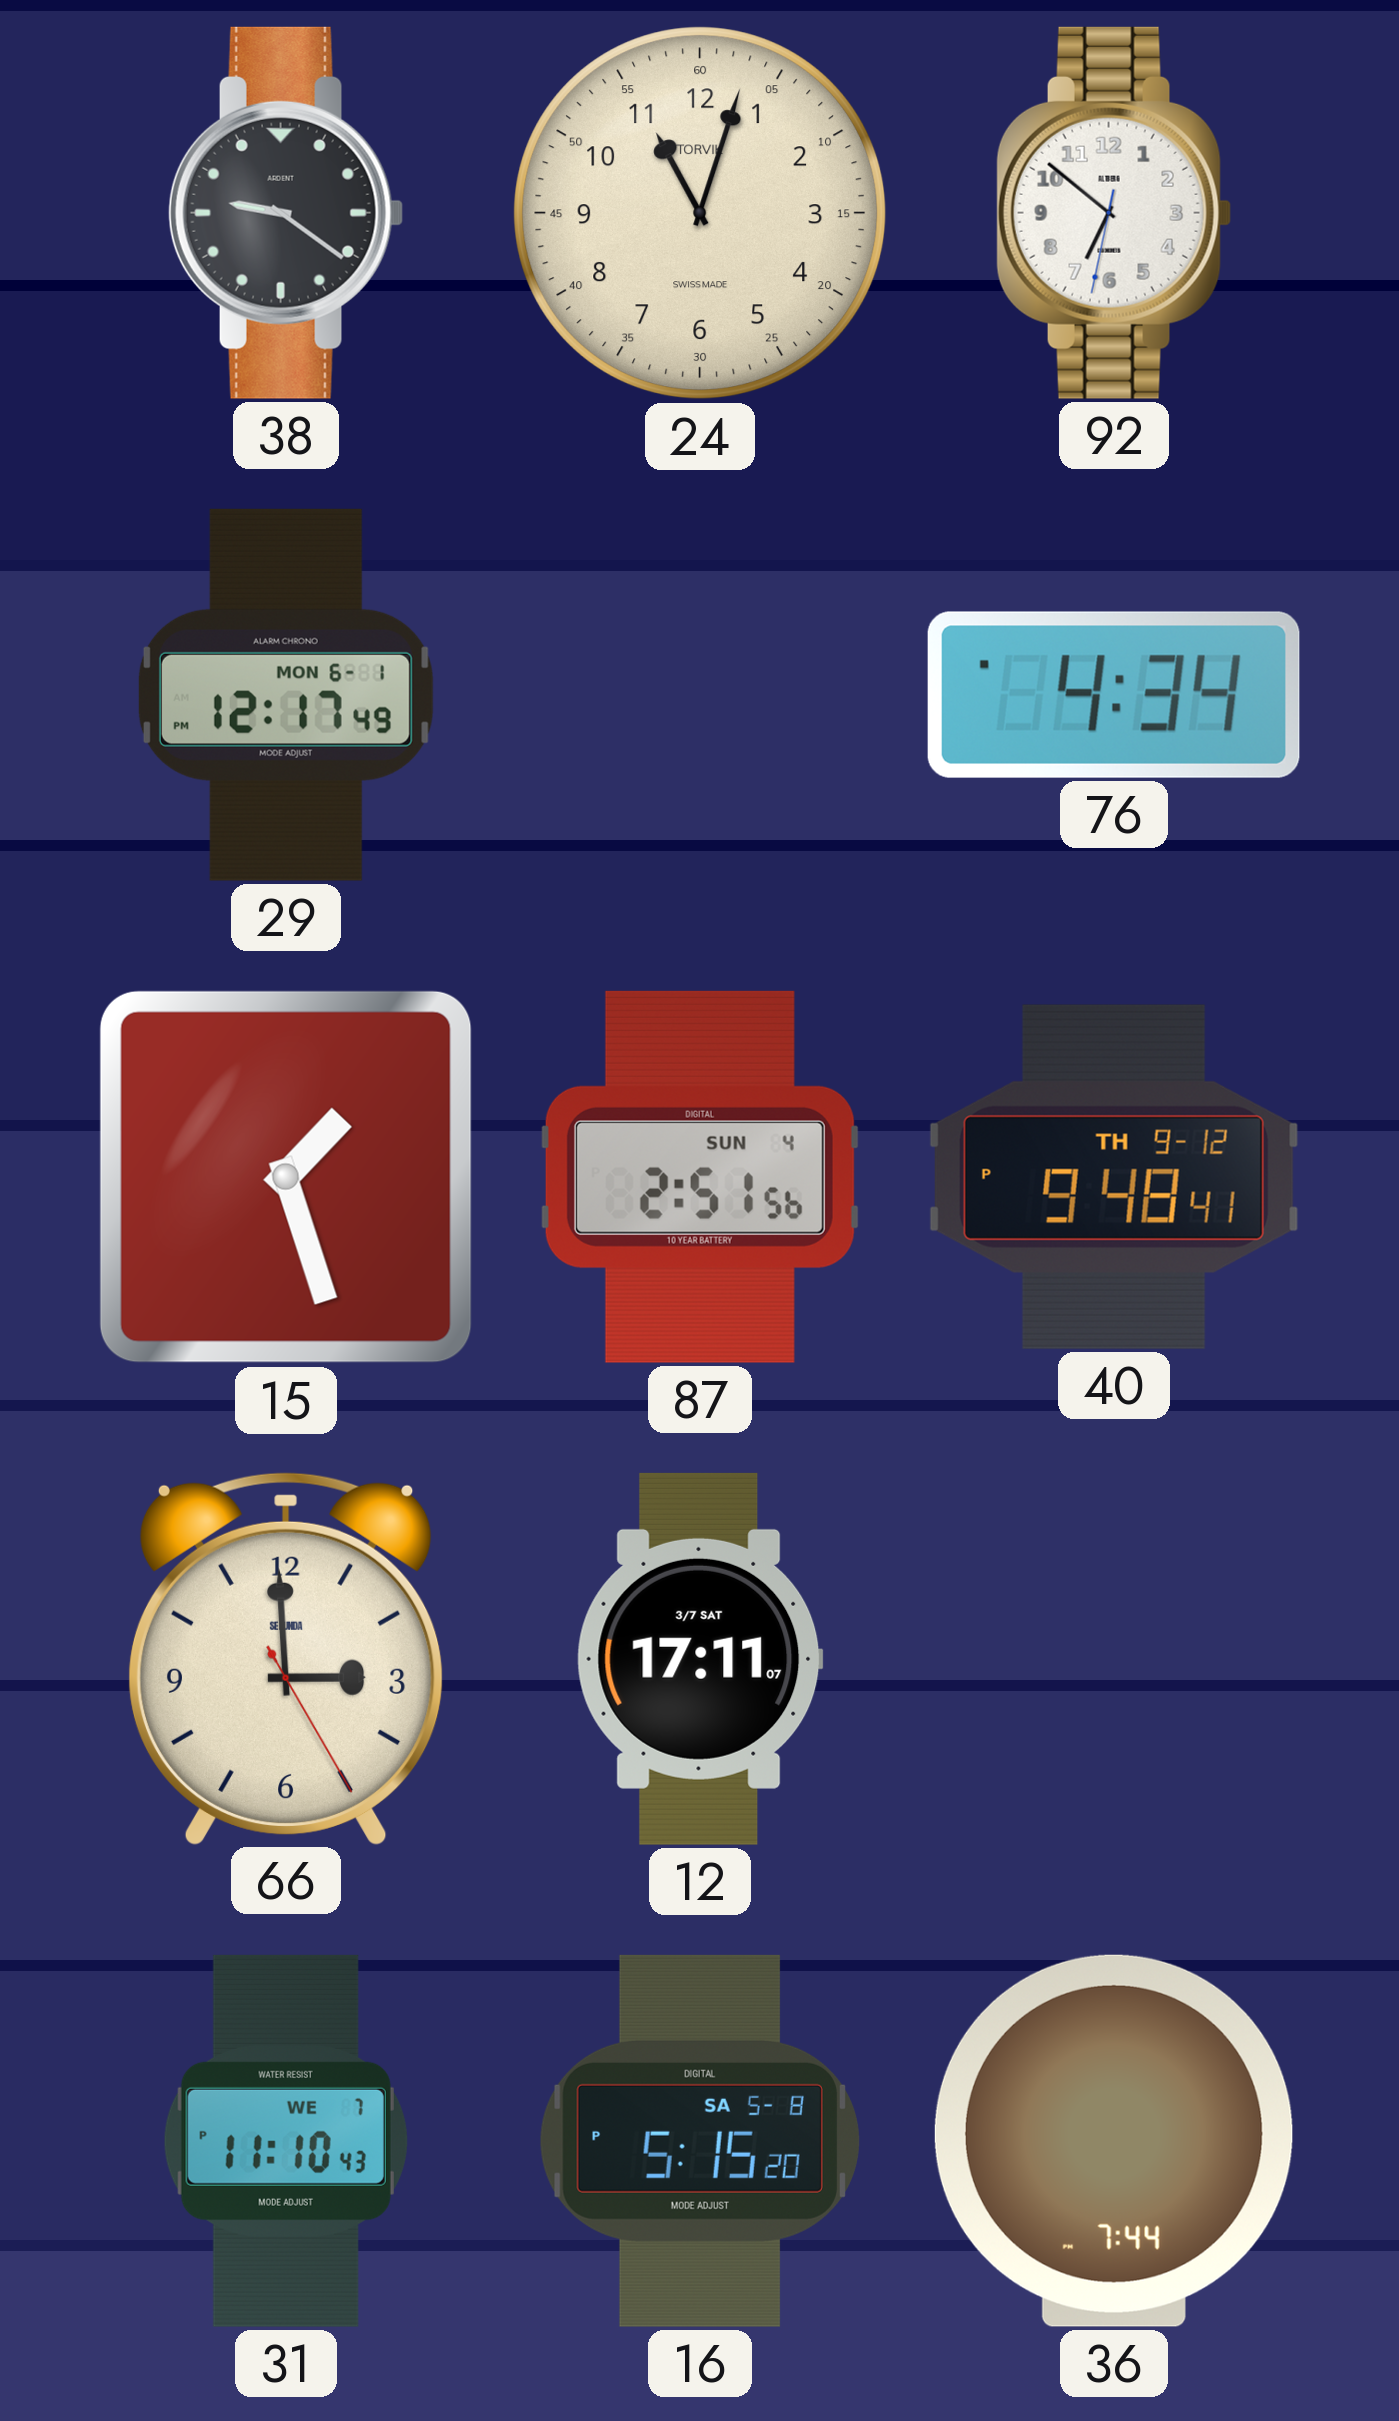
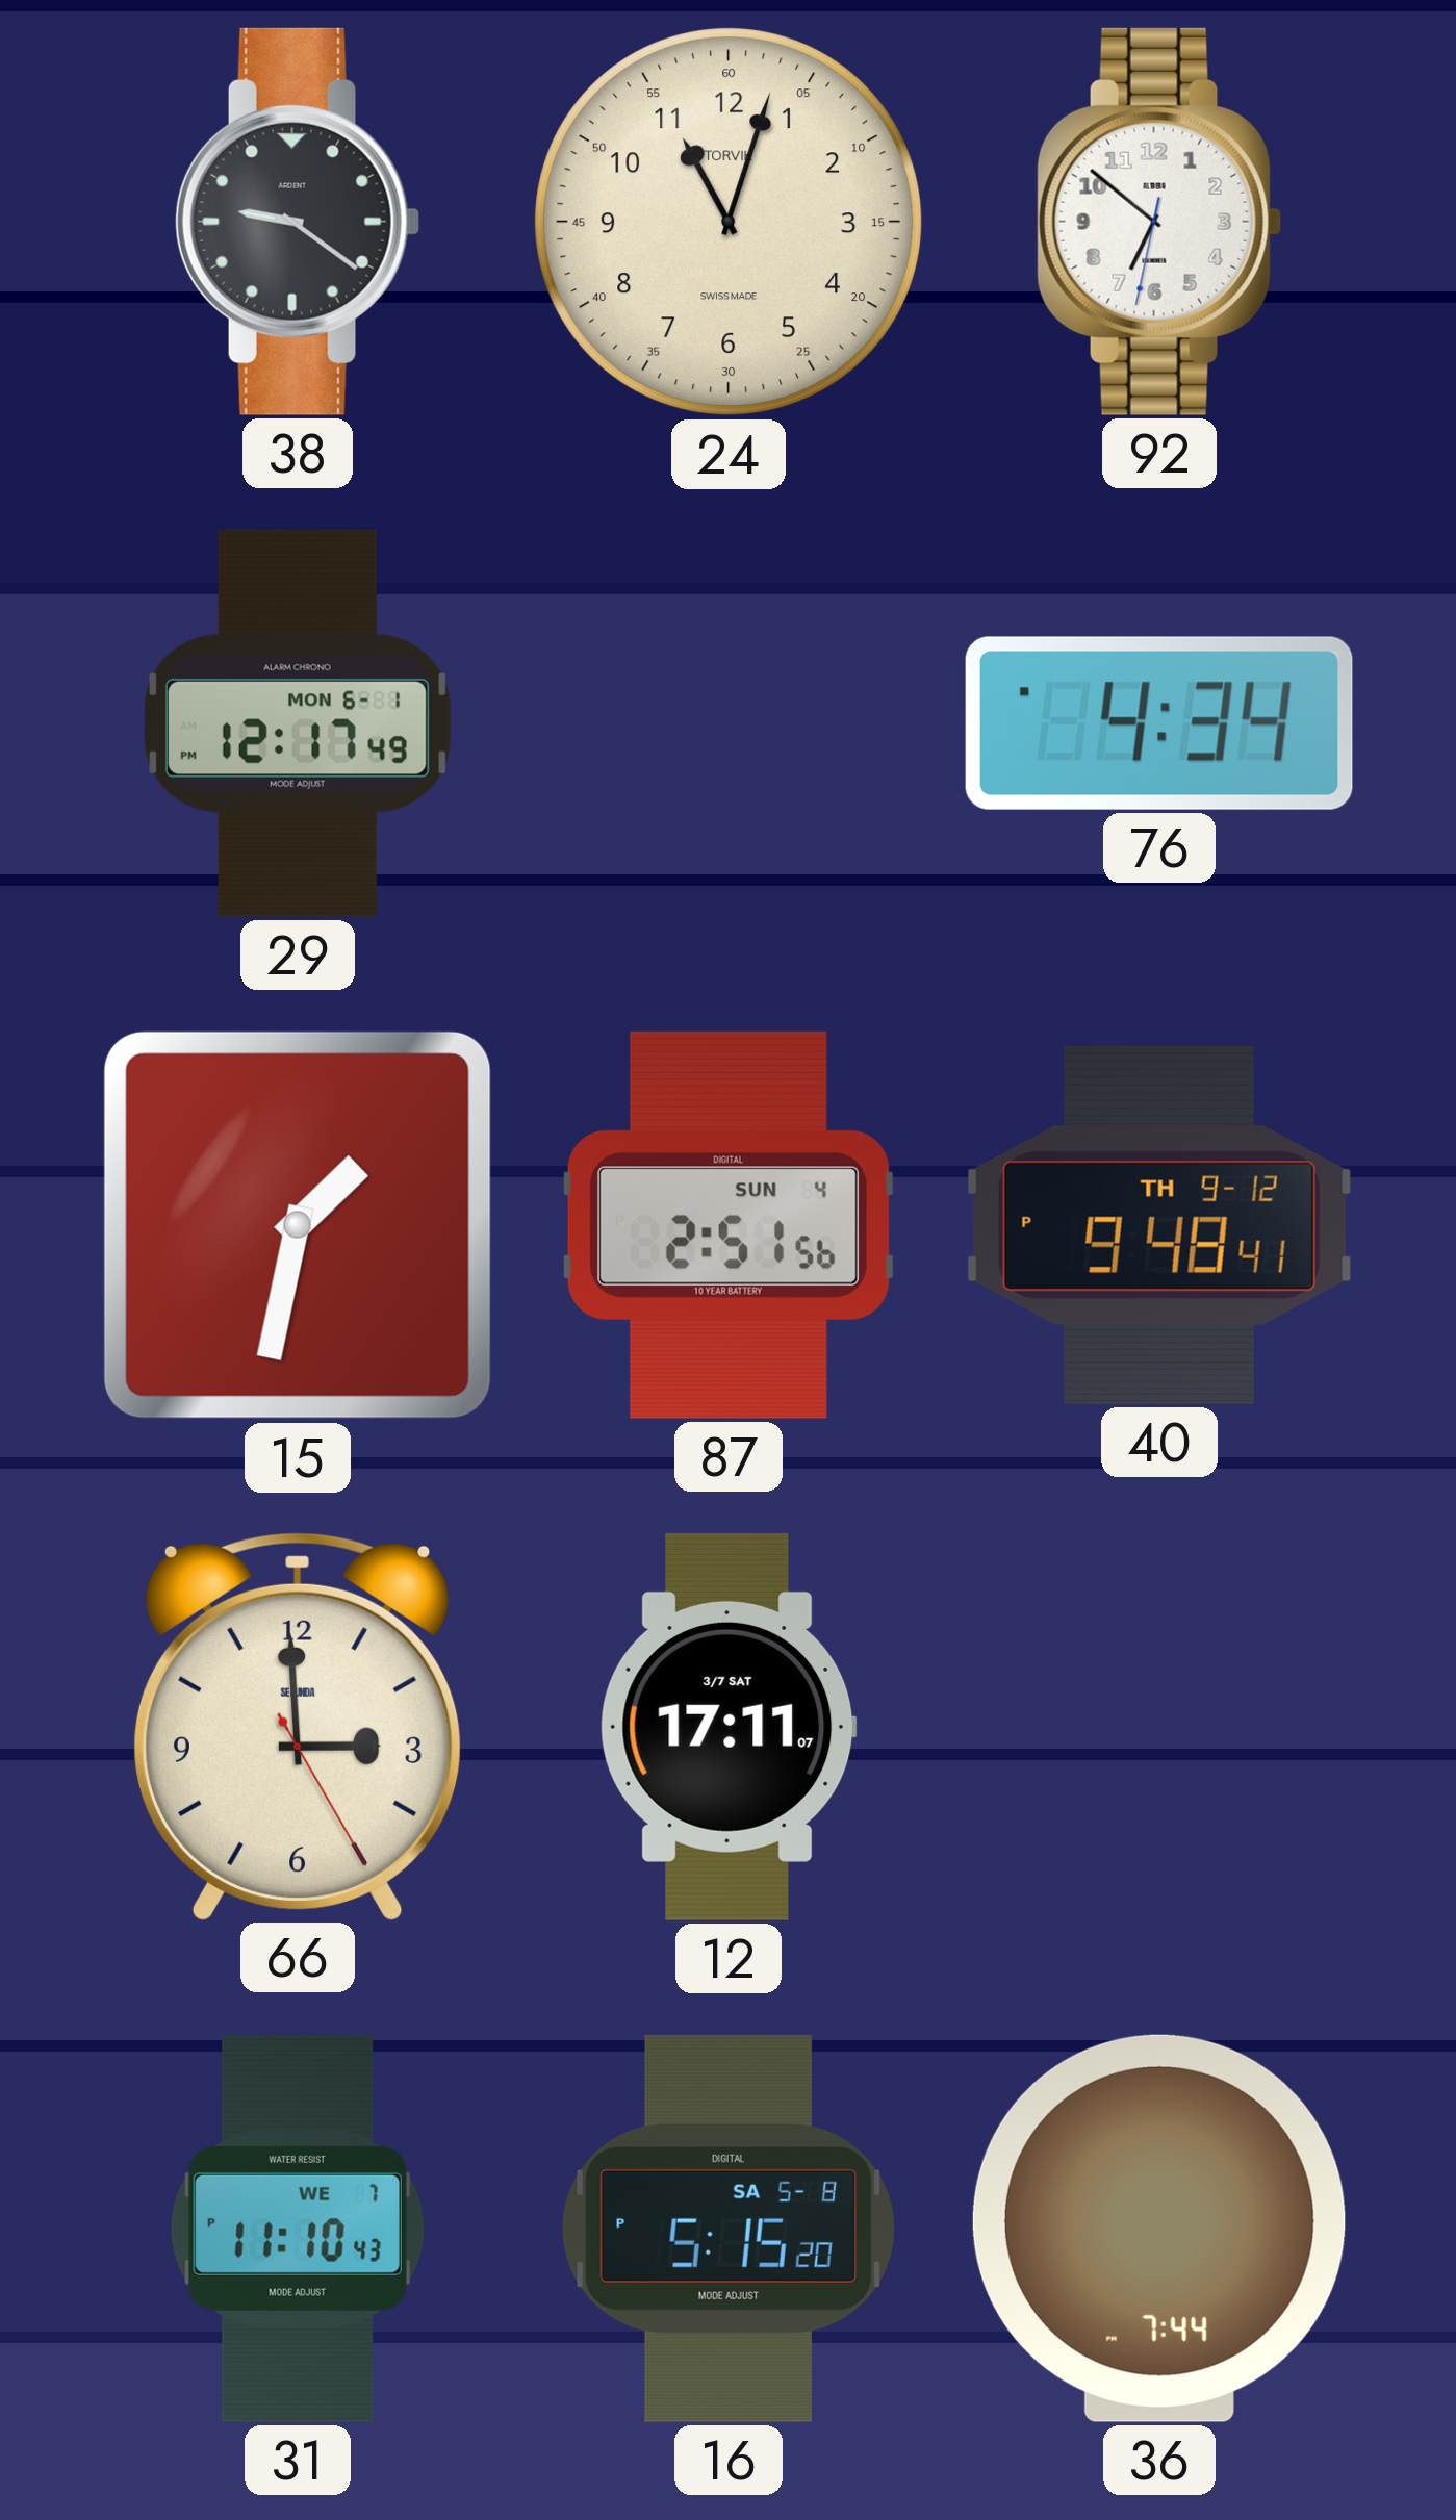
15: 1:27 -> 1:32
